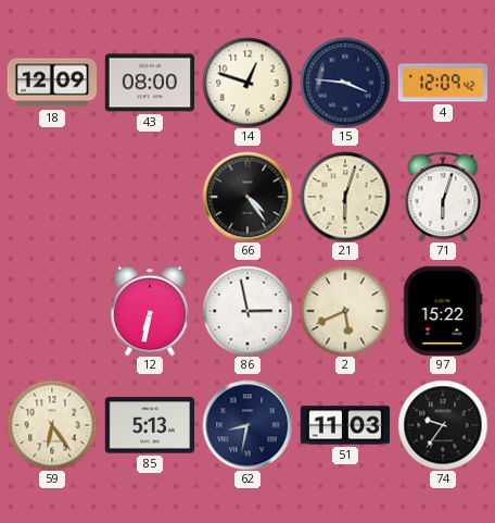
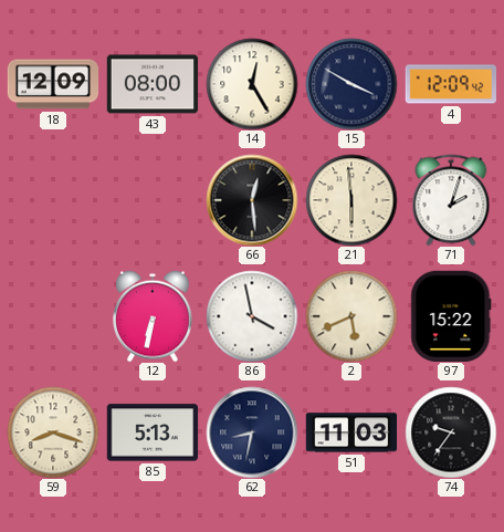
14: 12:48 -> 12:25
15: 3:46 -> 3:50
66: 4:24 -> 12:29
21: 6:03 -> 5:59
71: 6:03 -> 2:03
86: 2:58 -> 3:58
59: 6:24 -> 8:18
